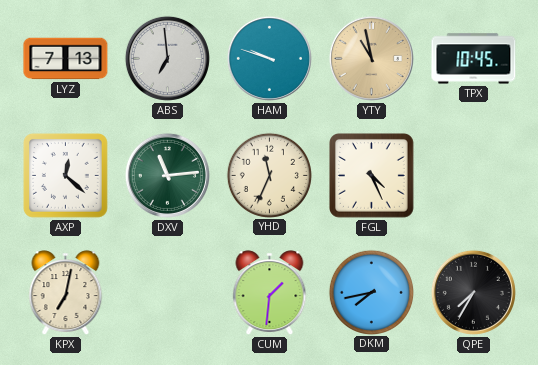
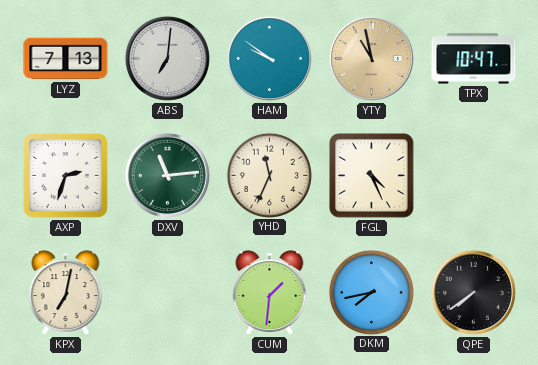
ABS: 6:59 -> 7:01
HAM: 9:48 -> 9:51
TPX: 10:45 -> 10:47
AXP: 12:22 -> 2:33
QPE: 7:35 -> 7:39
